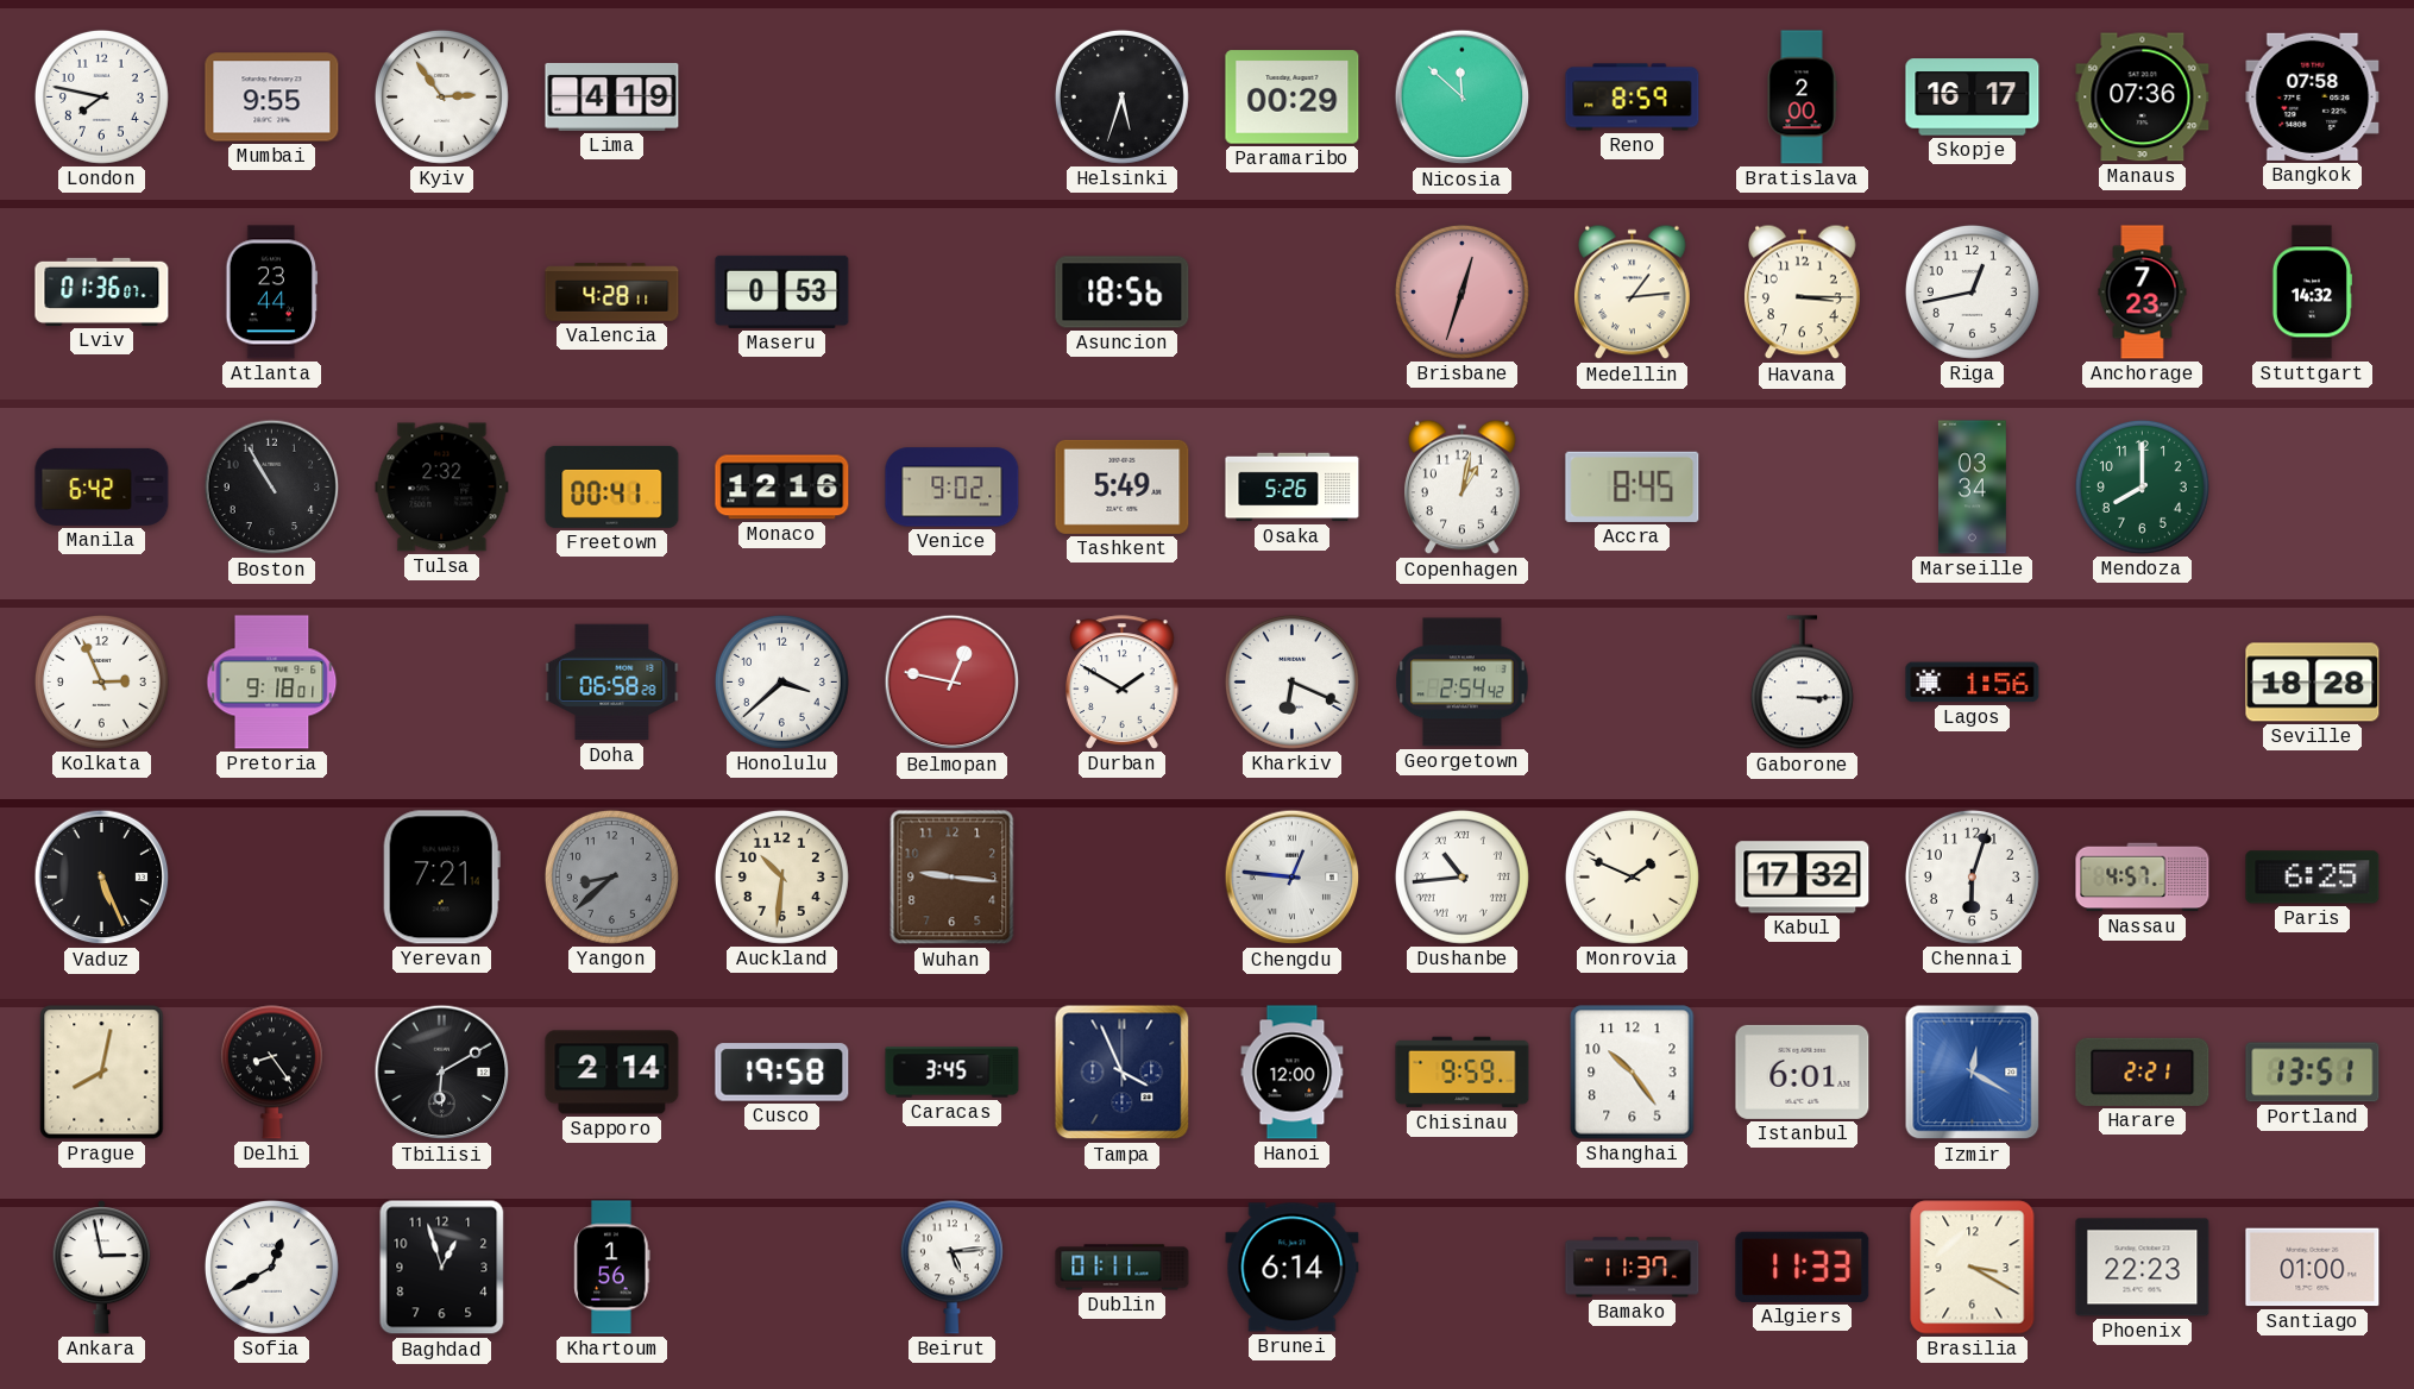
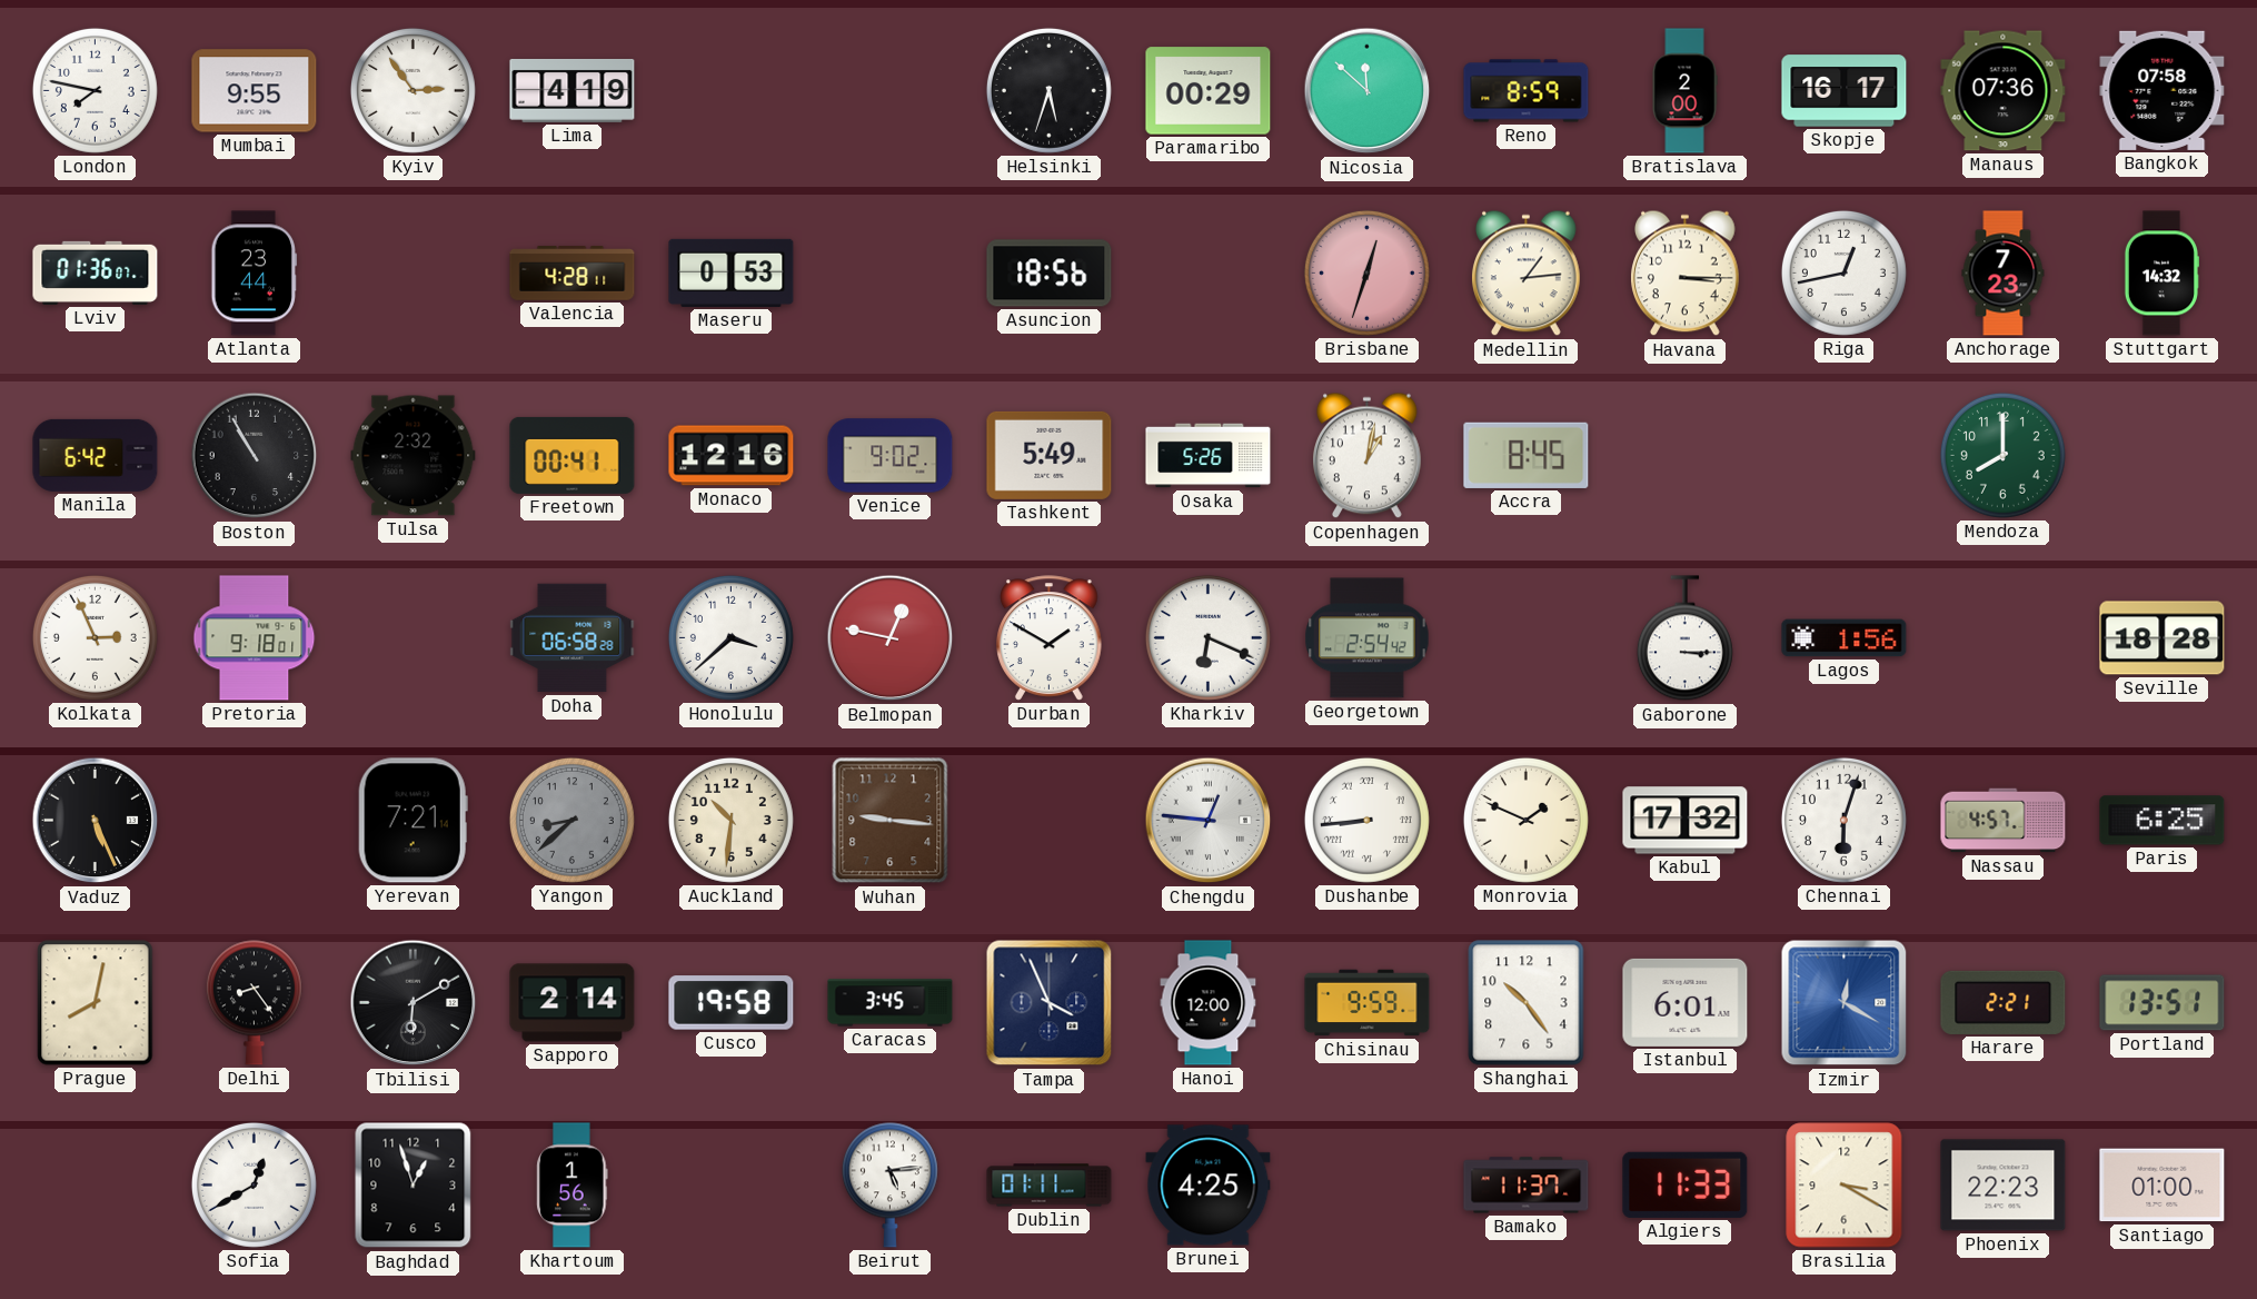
Marseille: 03:34 -> none
Dushanbe: 10:44 -> 8:44
Ankara: 2:58 -> none
Brunei: 6:14 -> 4:25
